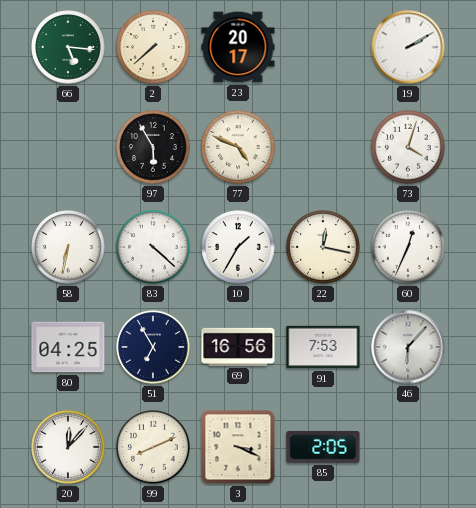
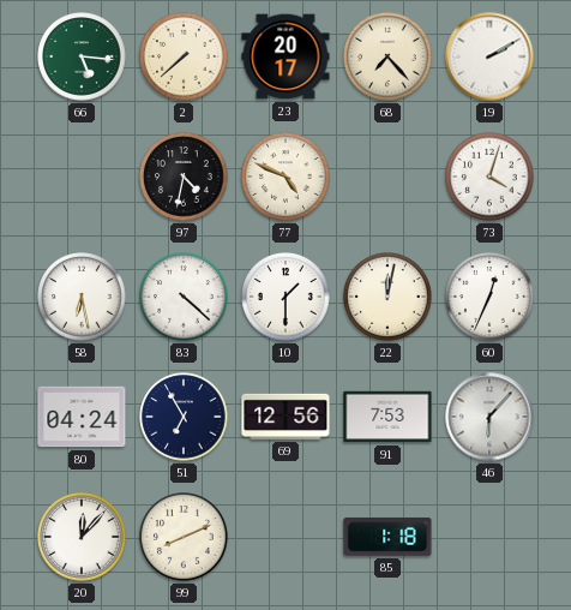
68: none -> 7:23
97: 5:55 -> 4:32
58: 6:32 -> 6:28
10: 1:35 -> 1:30
22: 12:17 -> 12:02
80: 04:25 -> 04:24
69: 16:56 -> 12:56
3: 3:19 -> none
85: 2:05 -> 1:18
